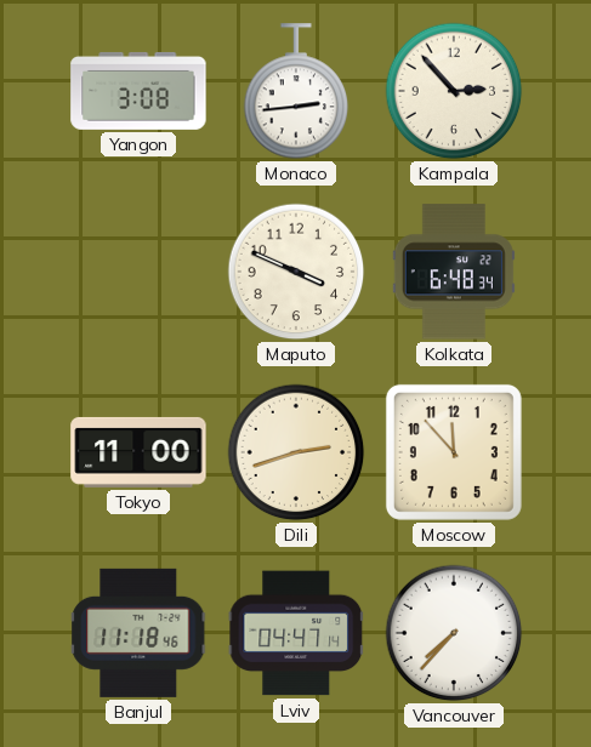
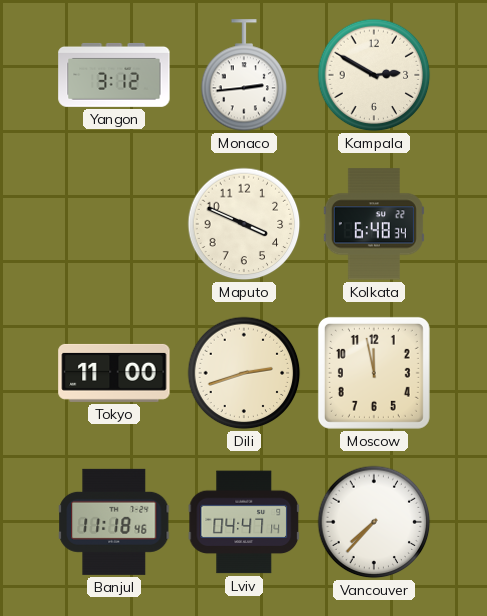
Yangon: 3:08 -> 3:12
Kampala: 2:53 -> 2:50
Moscow: 11:53 -> 11:58
